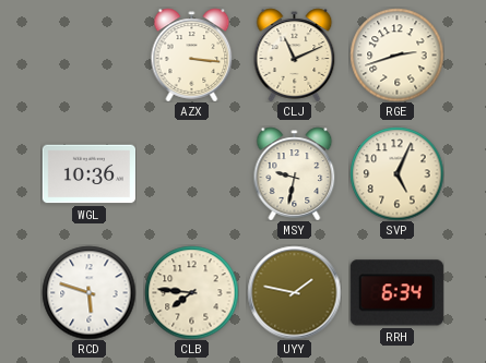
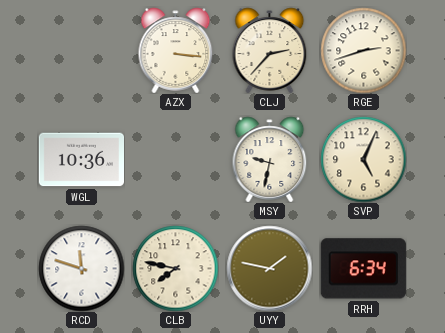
CLJ: 11:11 -> 2:37
RCD: 5:48 -> 11:48
CLB: 7:46 -> 7:47
